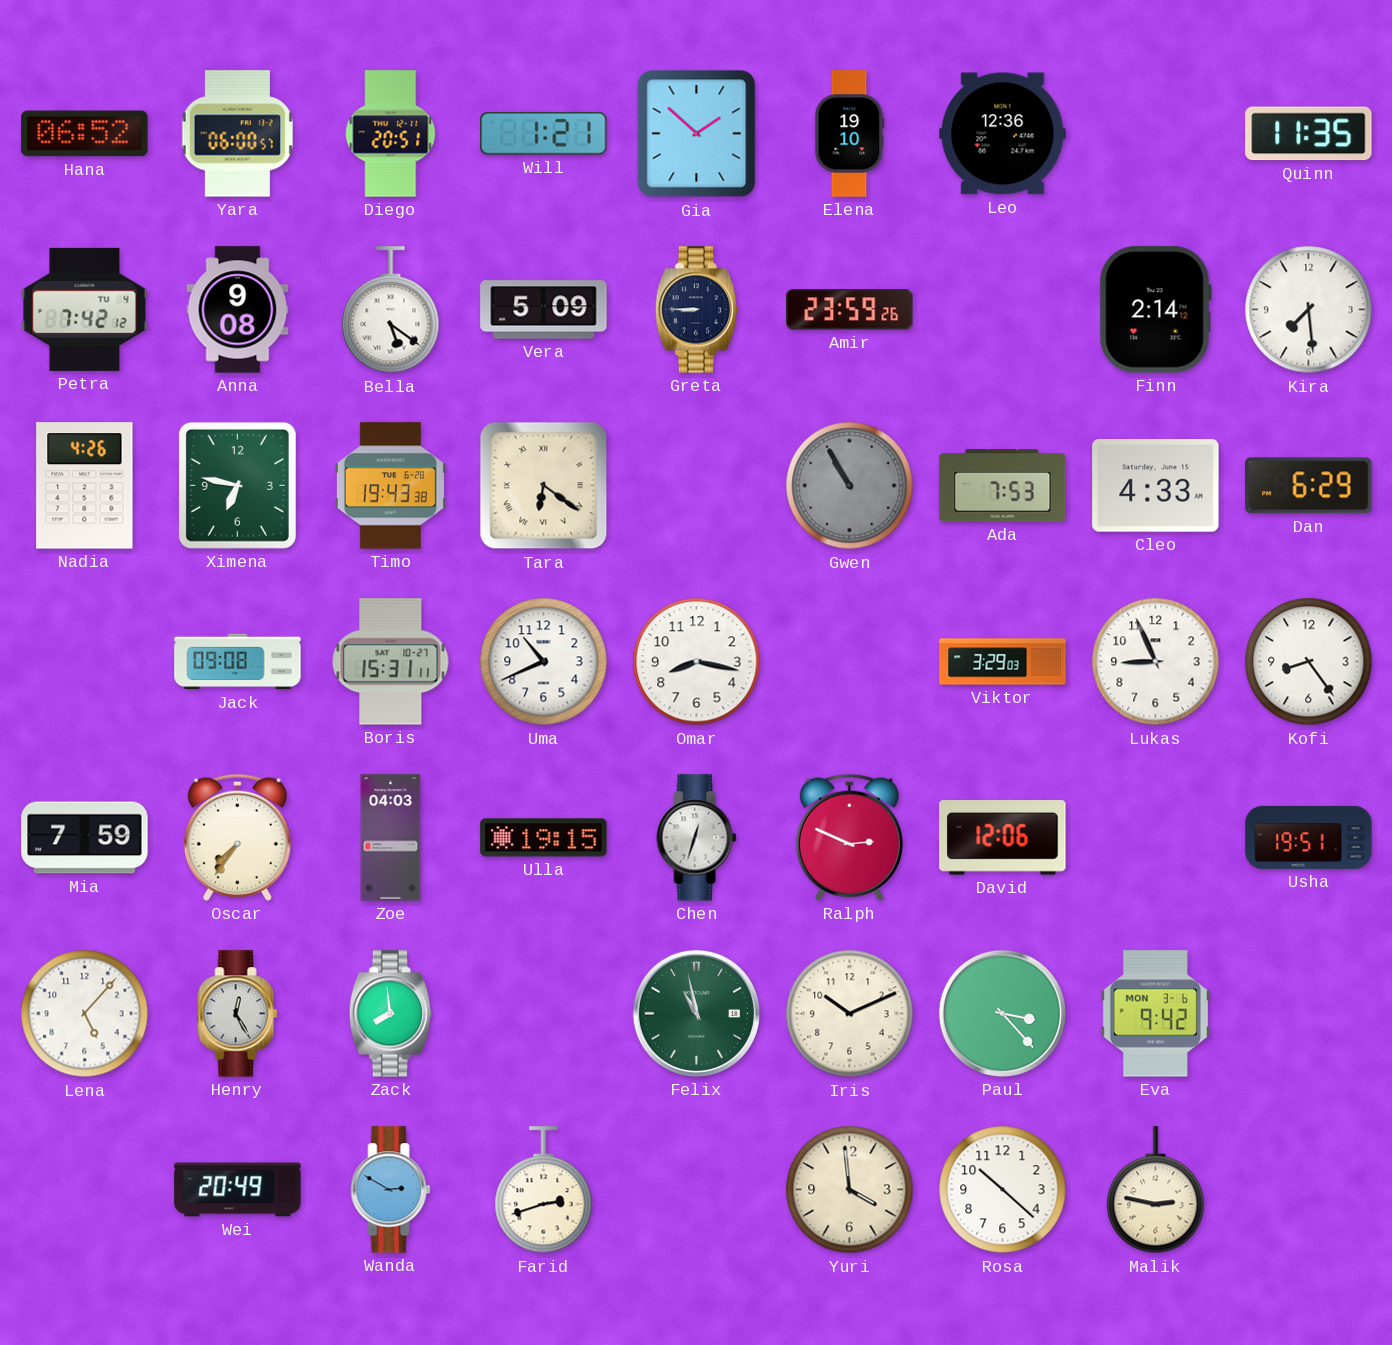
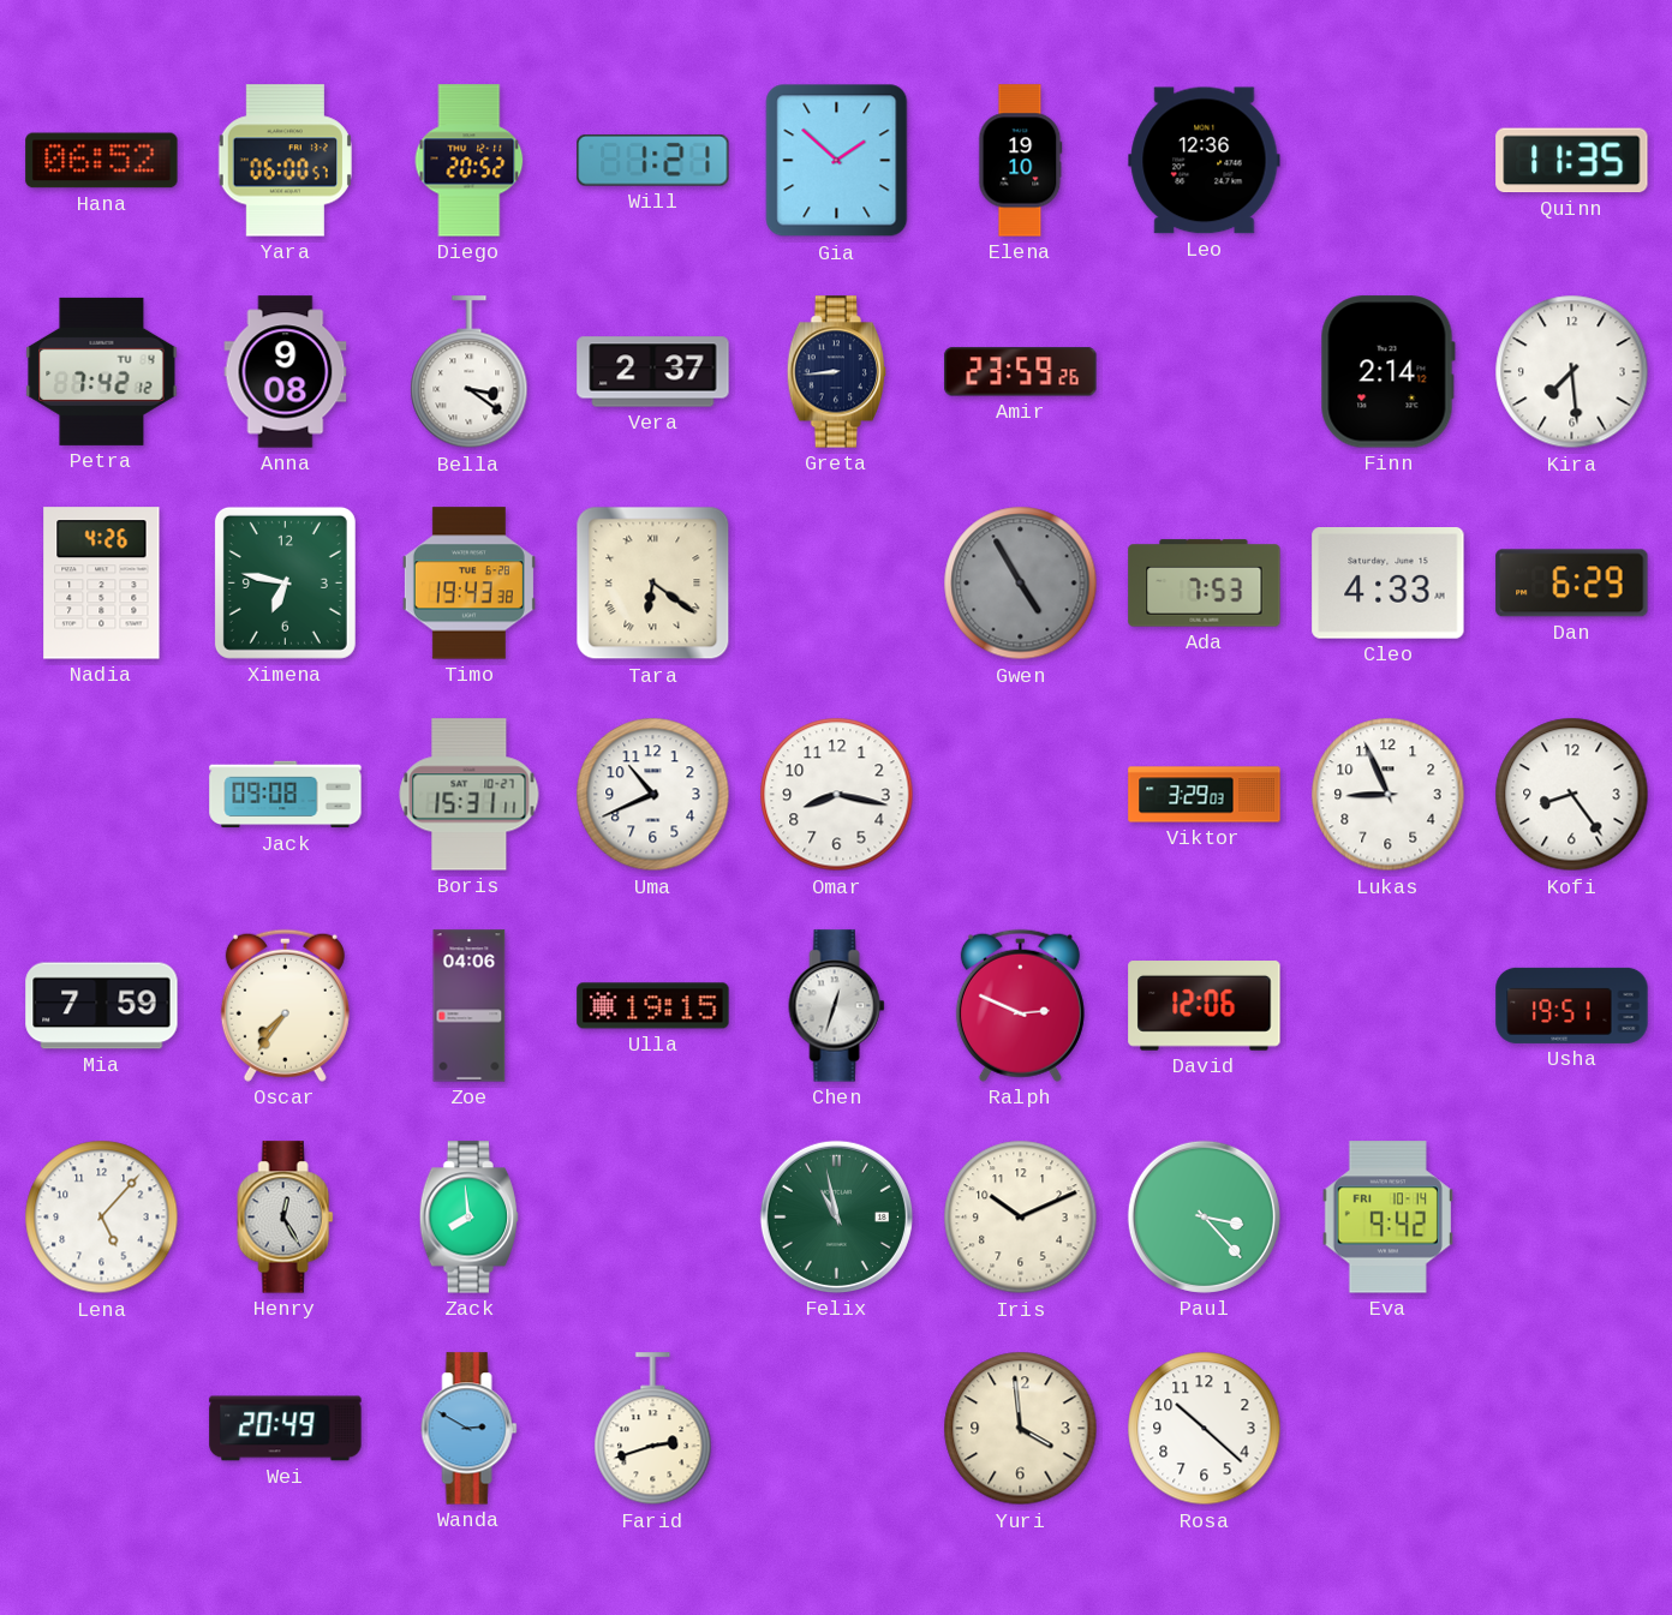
Diego: 20:51 -> 20:52
Bella: 5:21 -> 3:21
Vera: 5:09 -> 2:37
Greta: 8:45 -> 8:44
Gwen: 10:55 -> 4:55
Zoe: 04:03 -> 04:06
Eva date: MON 3-6 -> FRI 10-14
Malik: 2:47 -> none
